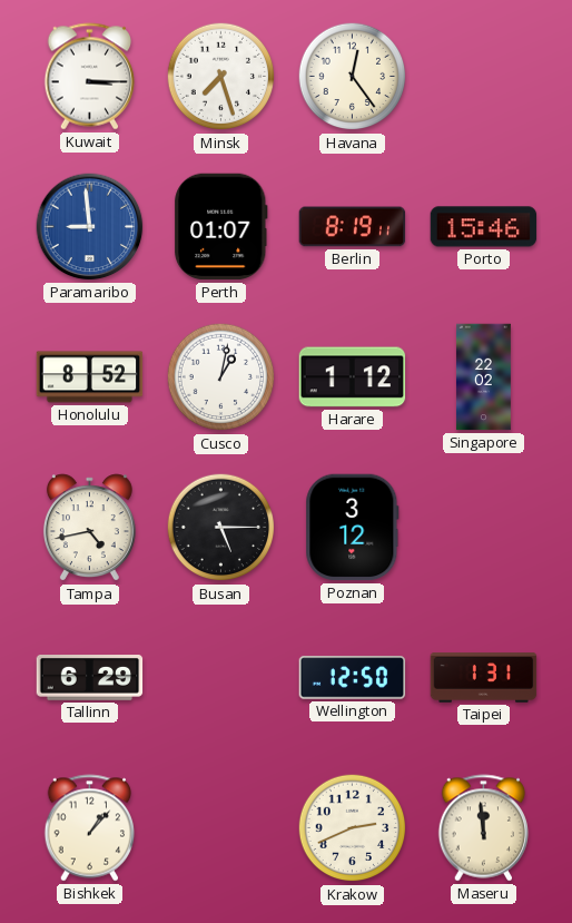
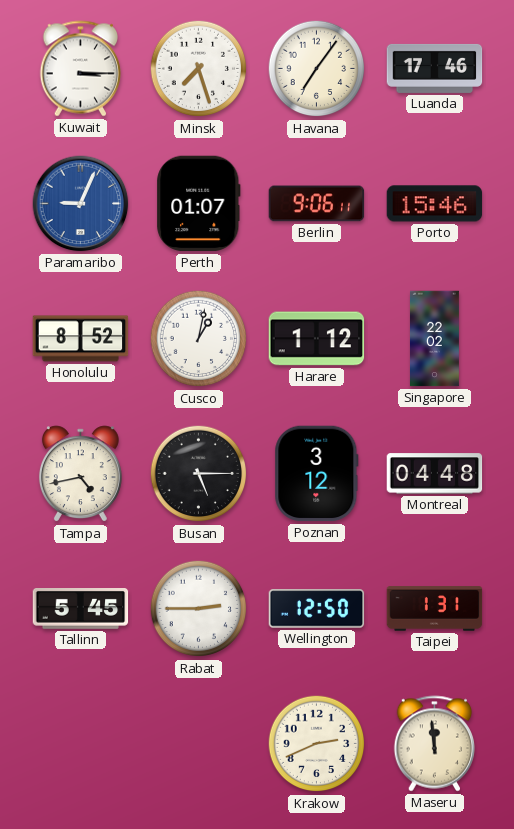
Havana: 12:24 -> 7:06
Luanda: none -> 17:46
Paramaribo: 8:59 -> 9:04
Berlin: 8:19 -> 9:06
Montreal: none -> 04:48
Tallinn: 6:29 -> 5:45
Rabat: none -> 2:45
Bishkek: 1:07 -> none
